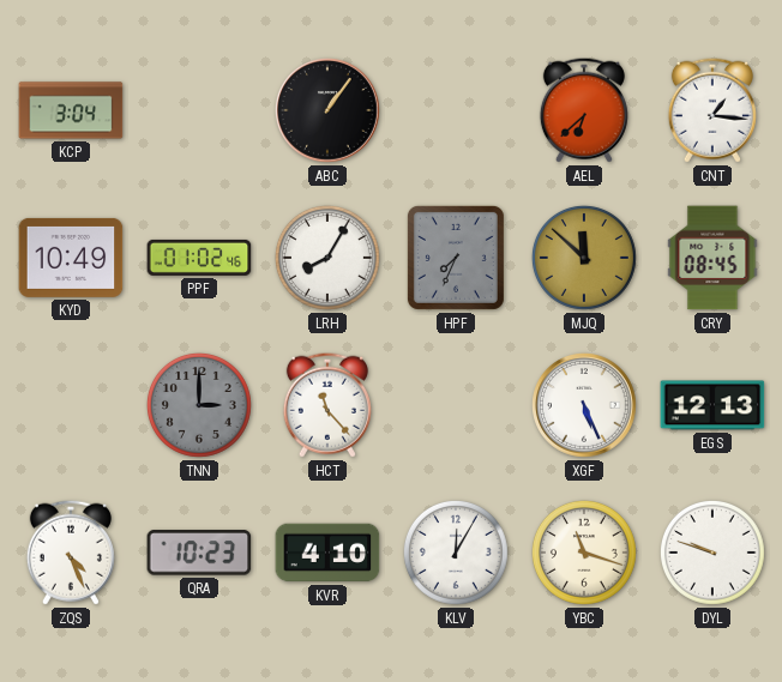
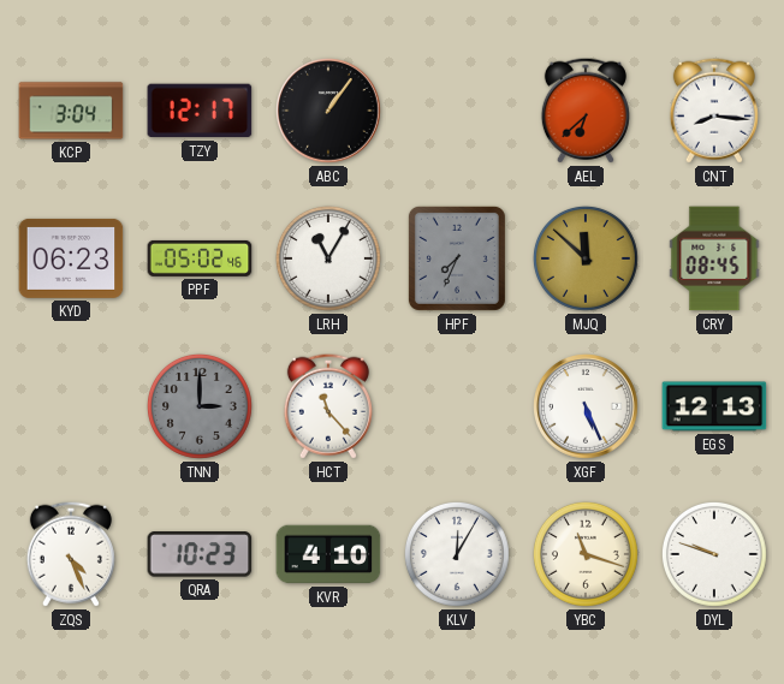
TZY: none -> 12:17
CNT: 1:16 -> 8:16
KYD: 10:49 -> 06:23
PPF: 01:02 -> 05:02
LRH: 8:05 -> 11:05
